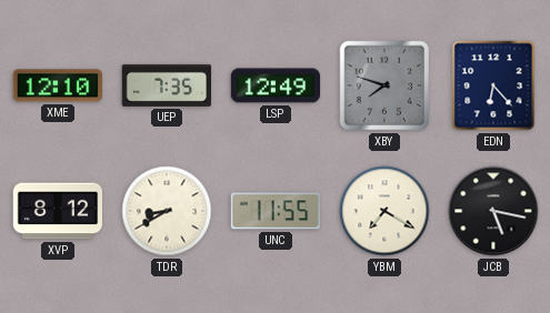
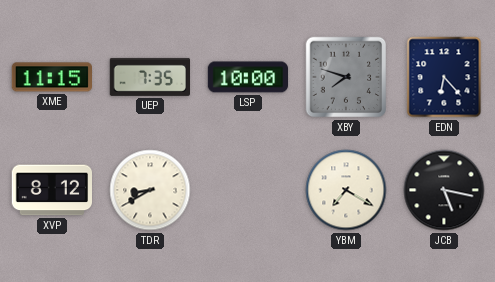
XME: 12:10 -> 11:15
LSP: 12:49 -> 10:00
UNC: 11:55 -> none
